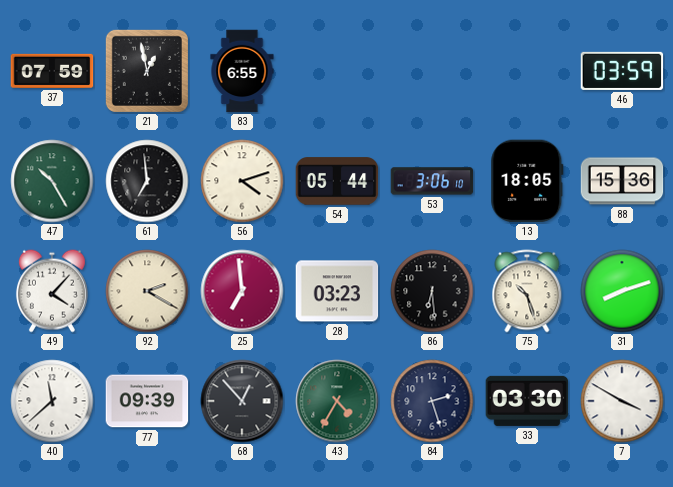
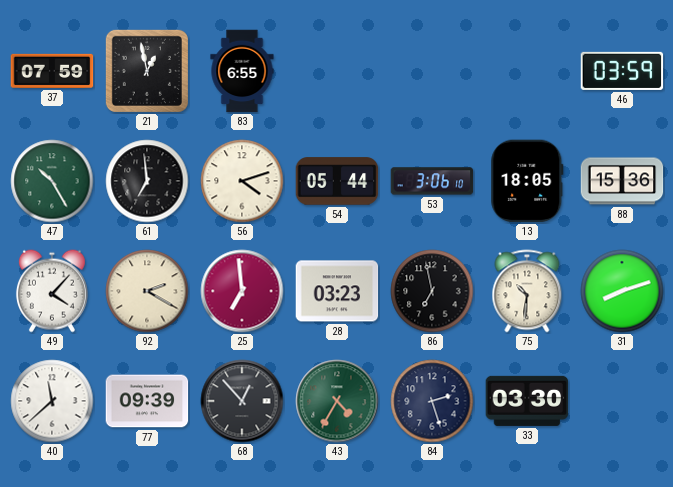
86: 6:29 -> 6:58
75: 10:27 -> 10:31
7: 3:50 -> none
